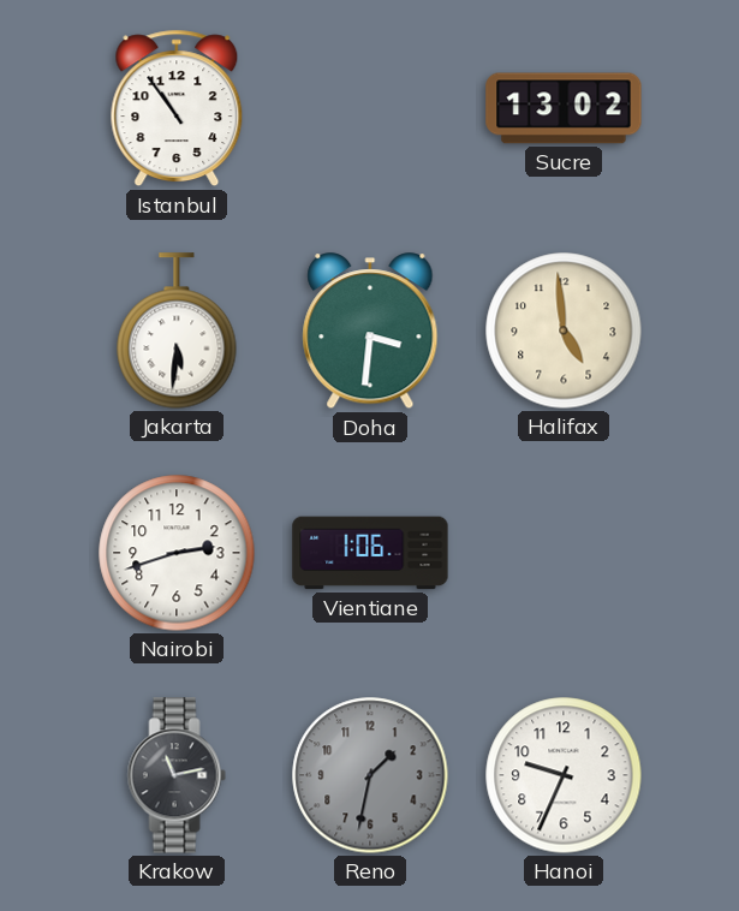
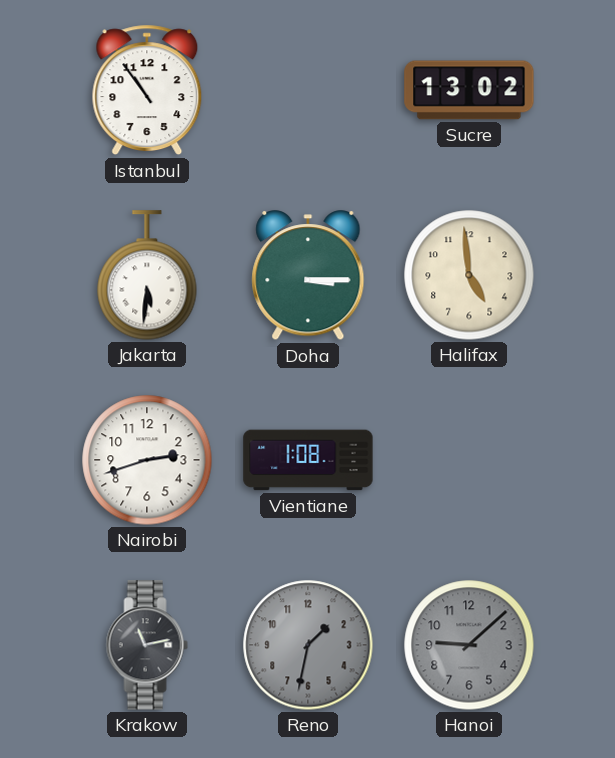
Doha: 3:31 -> 3:15
Vientiane: 1:06 -> 1:08
Hanoi: 9:34 -> 9:08
Hanoi dial: white -> grey
